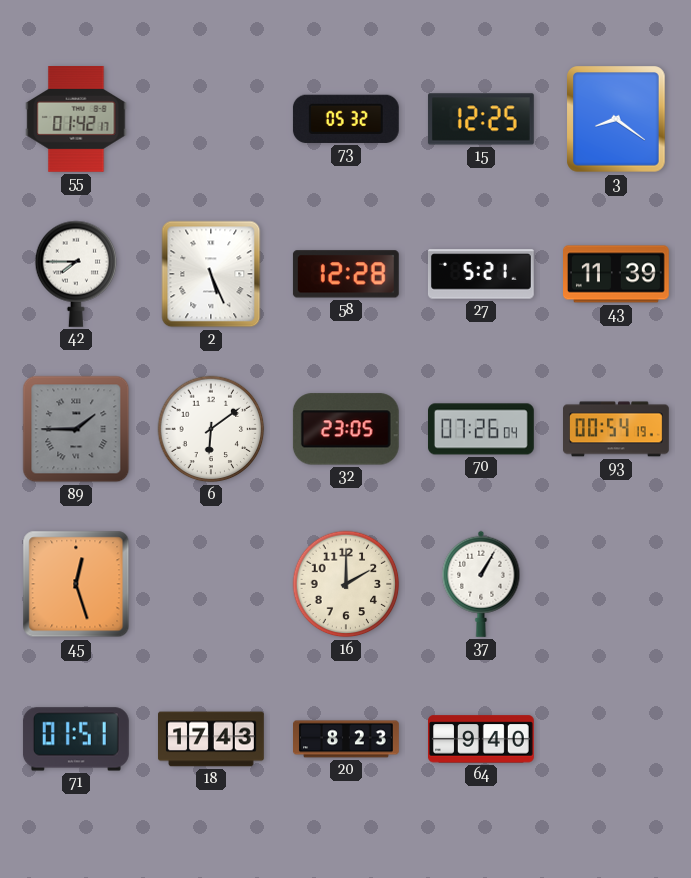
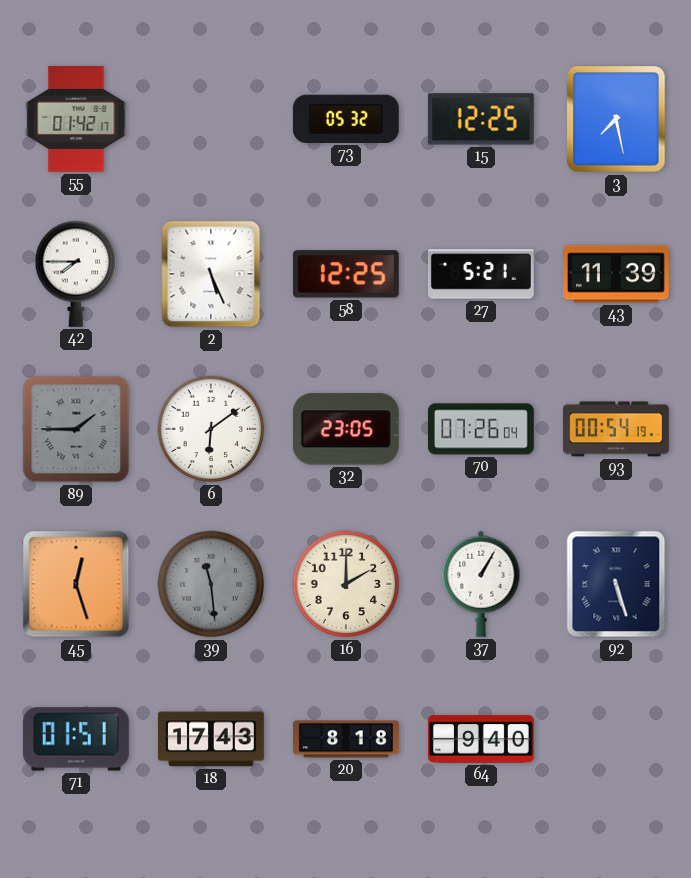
3: 8:21 -> 7:28
58: 12:28 -> 12:25
39: none -> 11:29
92: none -> 5:27
20: 8:23 -> 8:18
